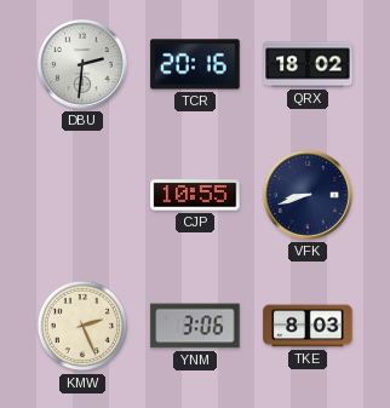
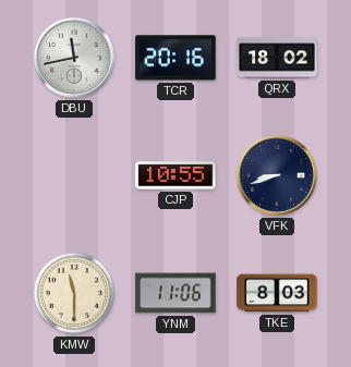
DBU: 2:31 -> 11:43
KMW: 2:26 -> 11:30
YNM: 3:06 -> 11:06
